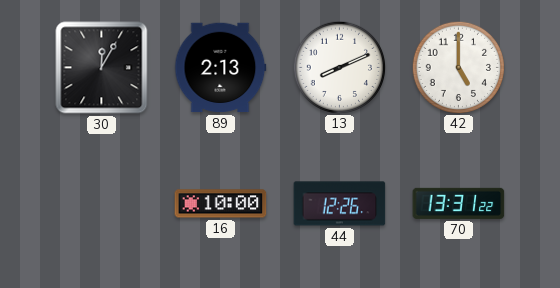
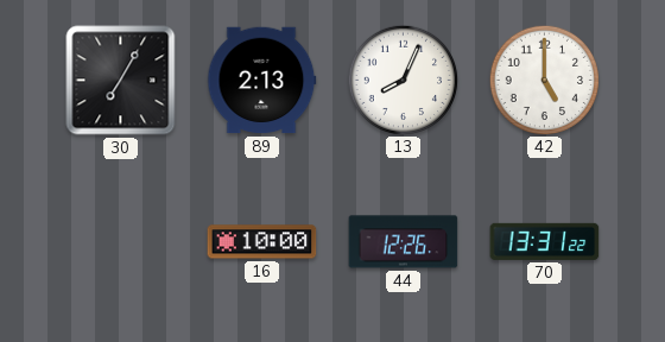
30: 12:05 -> 7:05
13: 8:11 -> 8:04
